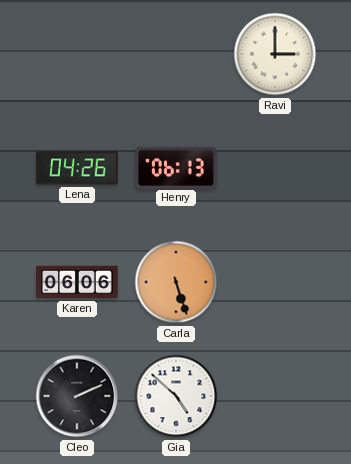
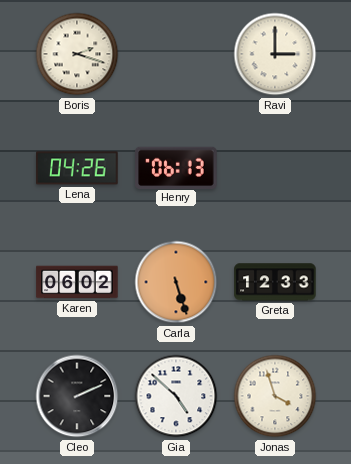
Boris: none -> 2:18
Karen: 06:06 -> 06:02
Greta: none -> 12:33
Jonas: none -> 3:57
